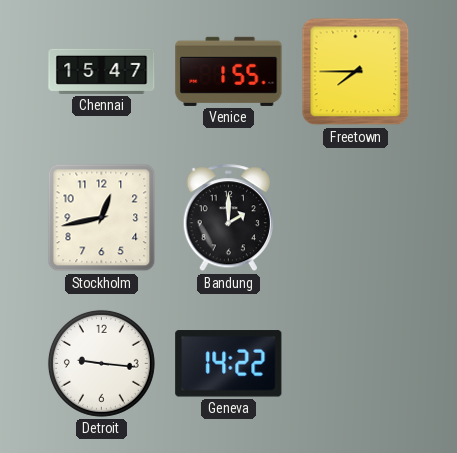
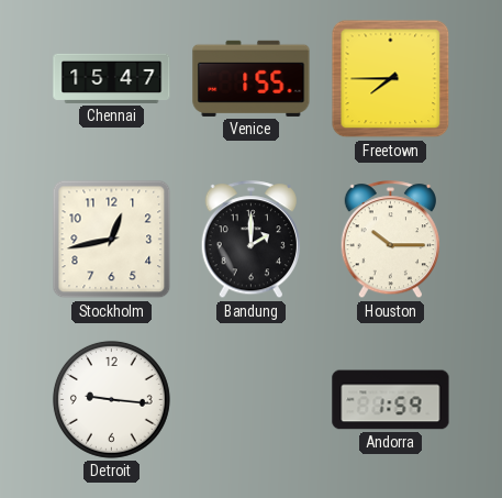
Houston: none -> 10:15
Geneva: 14:22 -> none
Andorra: none -> 1:59
